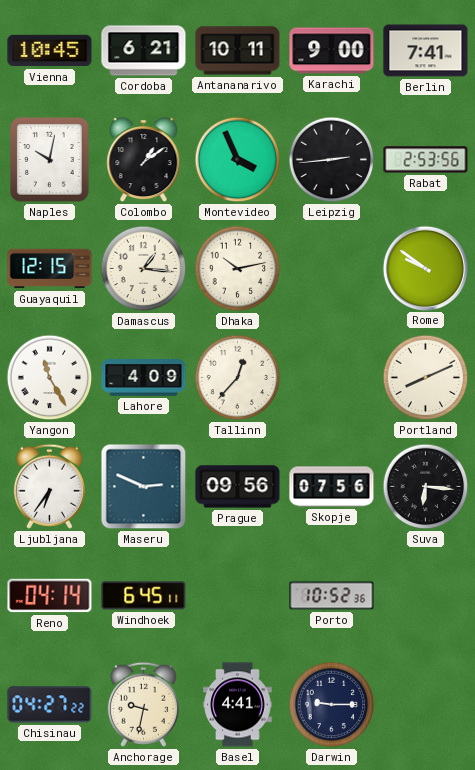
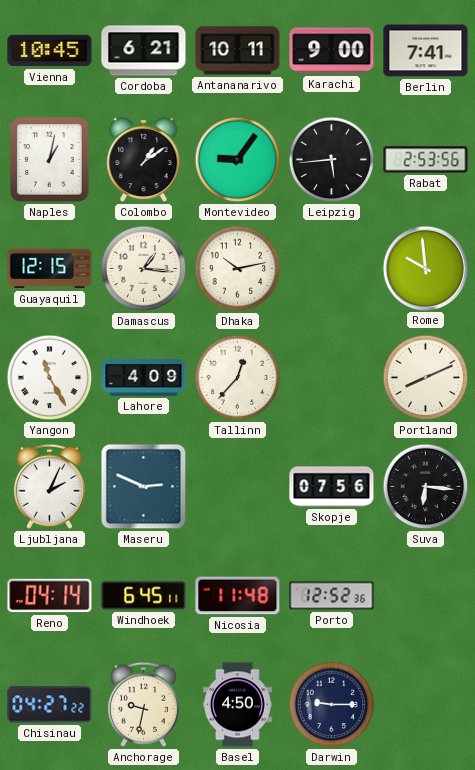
Naples: 10:02 -> 1:02
Montevideo: 3:56 -> 9:06
Leipzig: 2:44 -> 5:44
Rome: 9:51 -> 9:59
Ljubljana: 6:36 -> 2:04
Prague: 09:56 -> none
Nicosia: none -> 11:48
Porto: 10:52 -> 12:52
Basel: 4:41 -> 4:50
